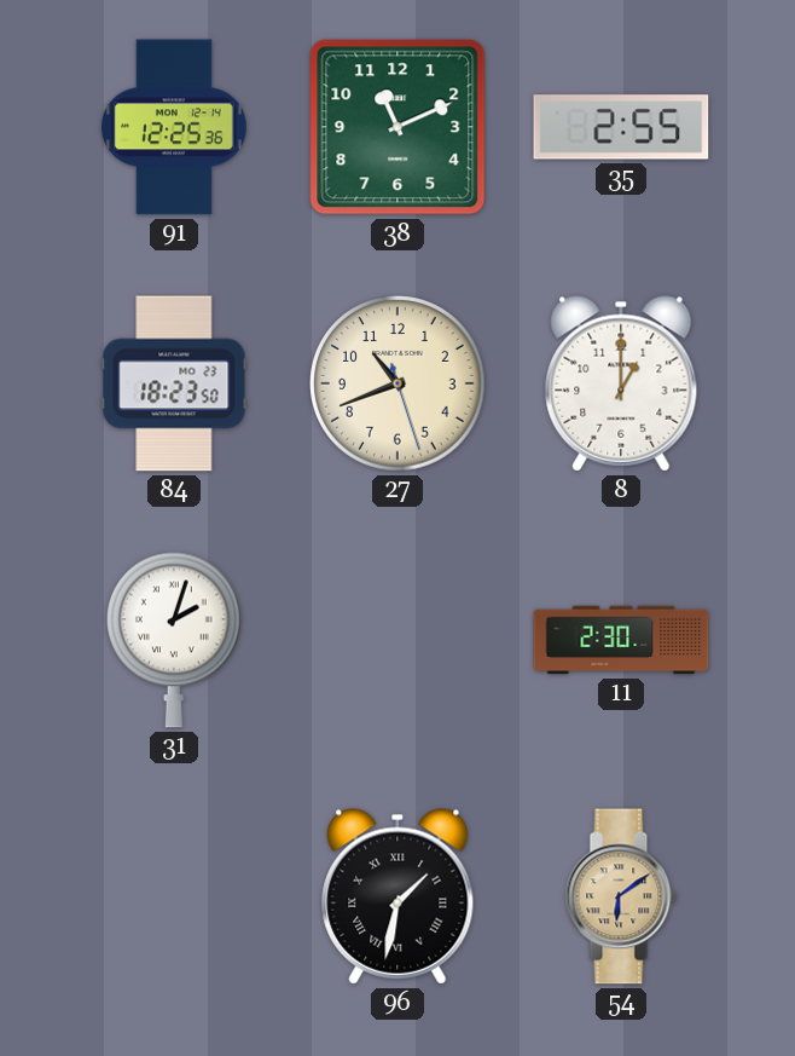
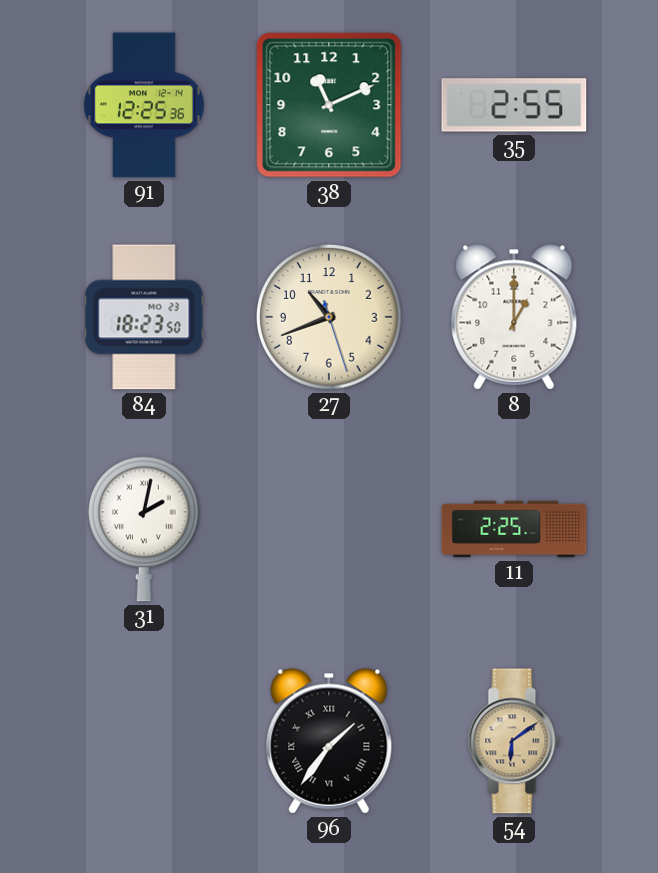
31: 2:03 -> 2:02
11: 2:30 -> 2:25
96: 1:32 -> 1:36
